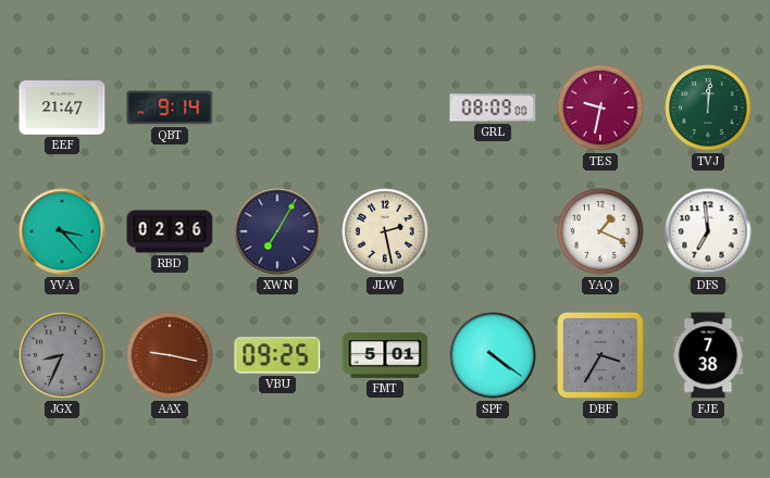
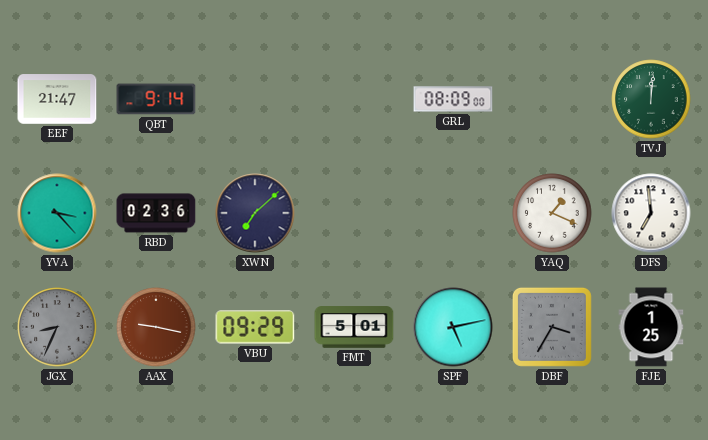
TES: 9:32 -> none
XWN: 7:05 -> 7:08
JLW: 2:28 -> none
VBU: 09:25 -> 09:29
SPF: 4:21 -> 5:13
FJE: 7:38 -> 1:25
